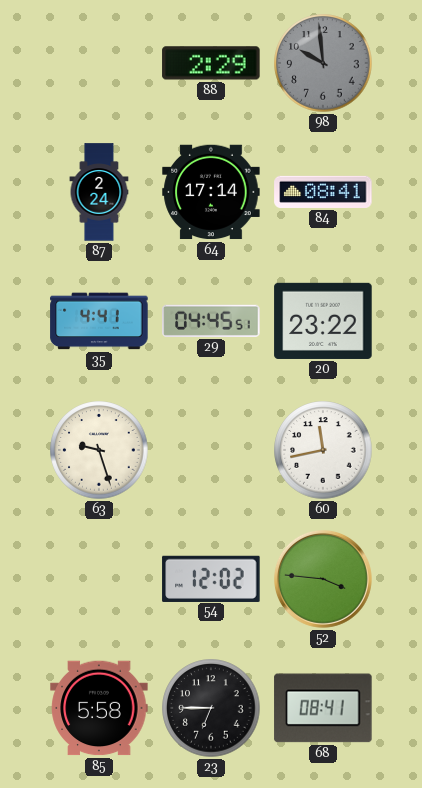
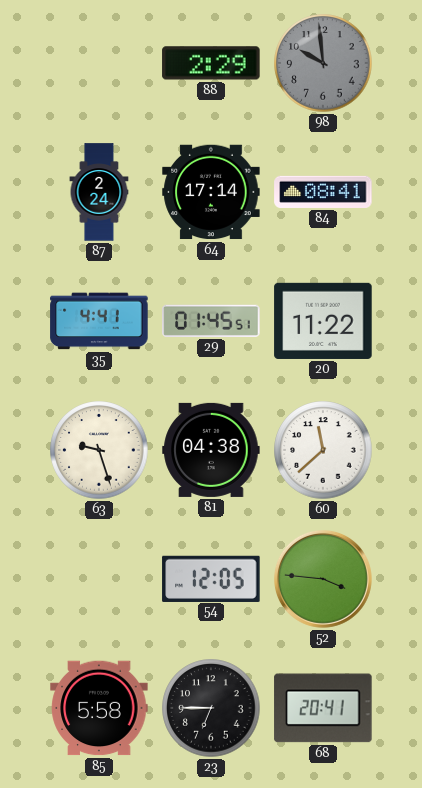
29: 04:45 -> 01:45
20: 23:22 -> 11:22
81: none -> 04:38
60: 11:43 -> 11:38
54: 12:02 -> 12:05
68: 08:41 -> 20:41
